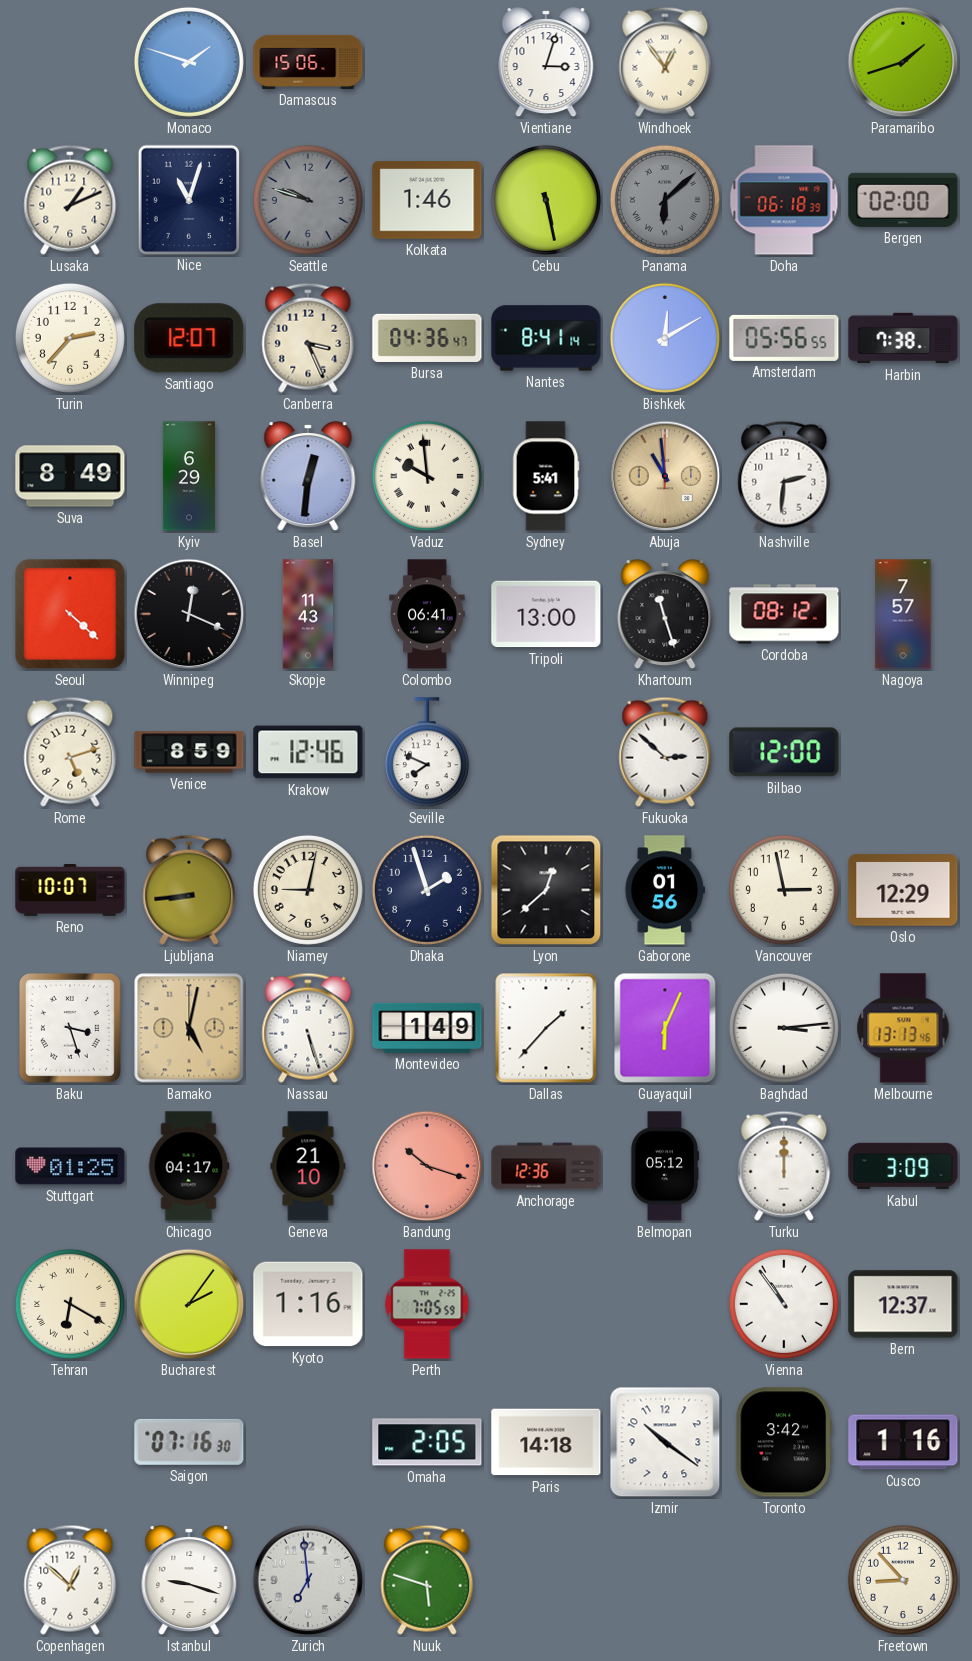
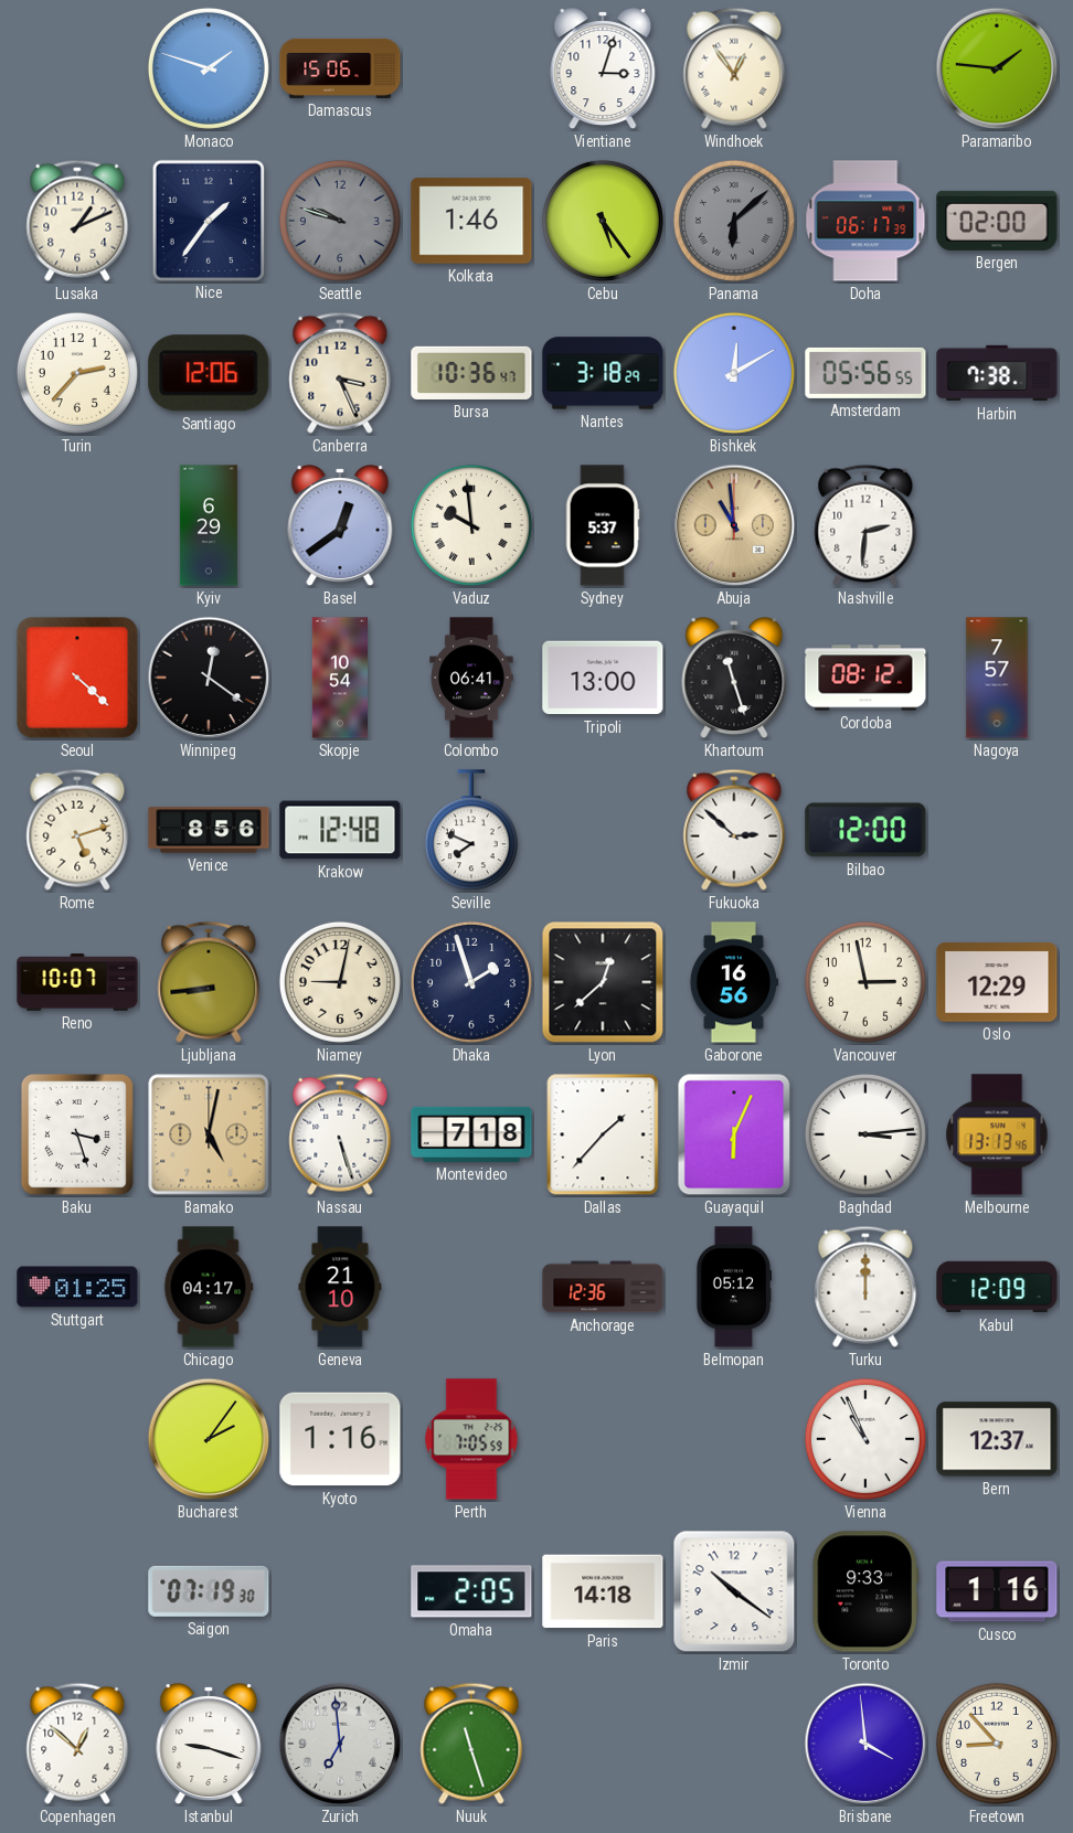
Paramaribo: 1:42 -> 1:46
Nice: 11:03 -> 1:36
Cebu: 5:28 -> 5:24
Doha: 06:18 -> 06:17
Santiago: 12:07 -> 12:06
Bursa: 04:36 -> 10:36
Nantes: 8:41 -> 3:18
Suva: 8:49 -> none
Basel: 12:31 -> 12:39
Sydney: 5:41 -> 5:37
Winnipeg: 12:19 -> 12:21
Skopje: 11:43 -> 10:54
Venice: 8:59 -> 8:56
Krakow: 12:46 -> 12:48
Gaborone: 01:56 -> 16:56
Montevideo: 1:49 -> 7:18
Bandung: 10:18 -> none
Kabul: 3:09 -> 12:09
Tehran: 6:20 -> none
Vienna: 10:54 -> 10:56
Saigon: 07:16 -> 07:19
Toronto: 3:42 -> 9:33
Nuuk: 5:48 -> 11:27
Brisbane: none -> 3:59
